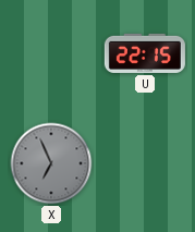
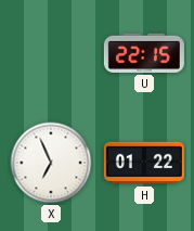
X dial: grey -> white
H: none -> 01:22
